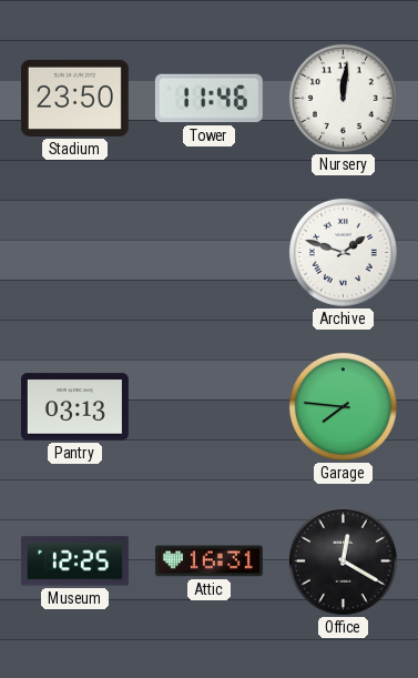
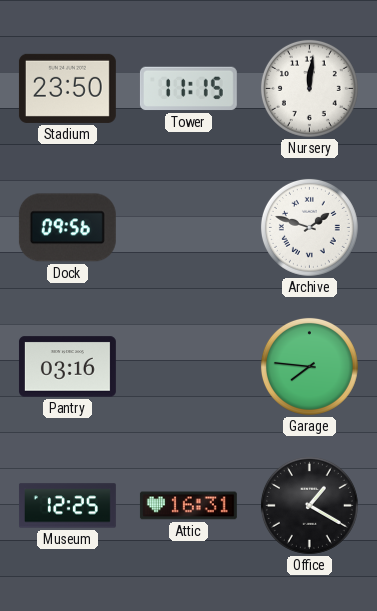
Tower: 11:46 -> 11:15
Dock: none -> 09:56
Pantry: 03:13 -> 03:16
Office: 12:20 -> 1:20
